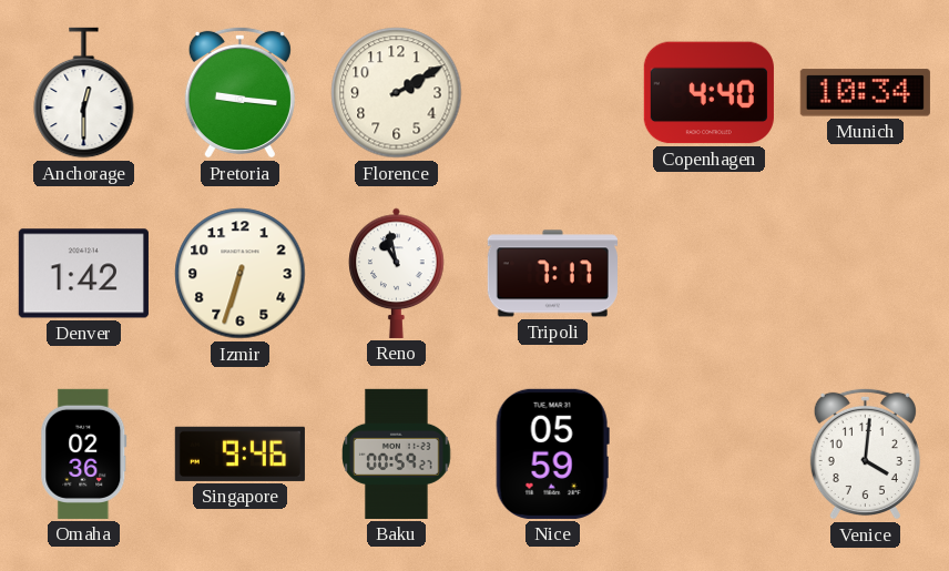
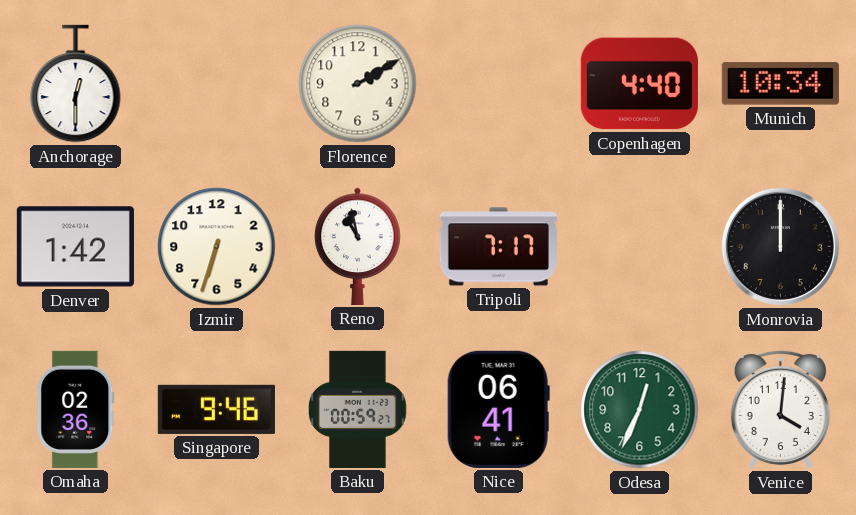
Pretoria: 9:16 -> none
Monrovia: none -> 12:00
Nice: 05:59 -> 06:41
Odesa: none -> 12:34
